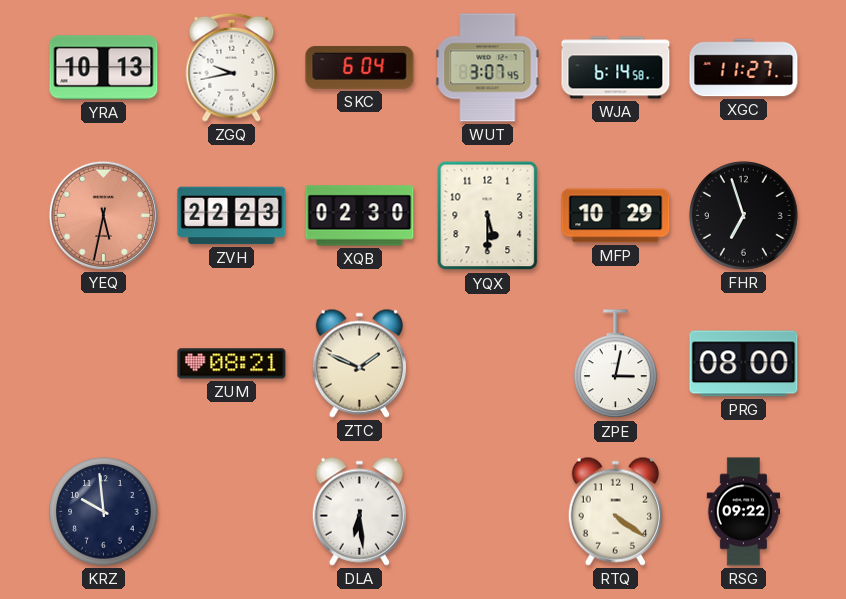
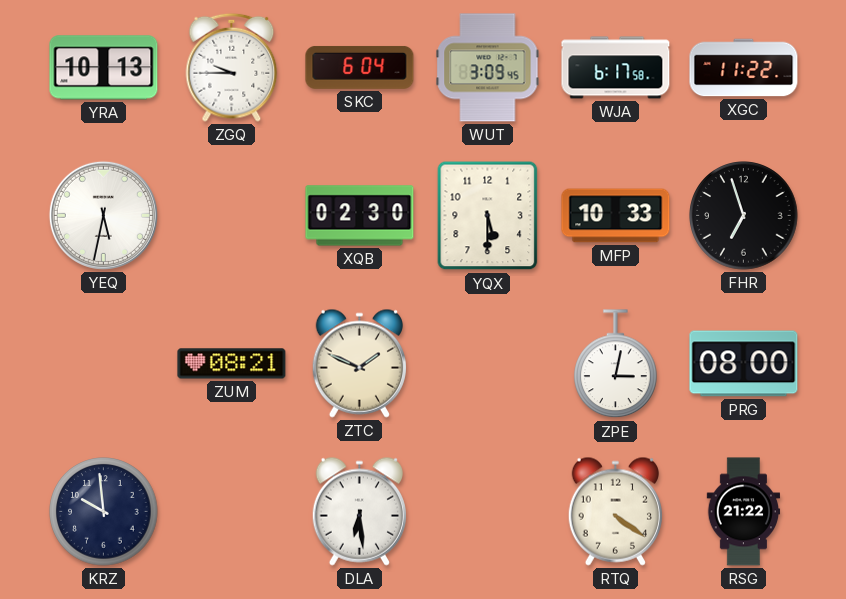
ZGQ: 9:43 -> 9:45
WUT: 3:07 -> 3:09
WJA: 6:14 -> 6:17
XGC: 11:27 -> 11:22
YEQ dial: salmon -> white
ZVH: 22:23 -> none
MFP: 10:29 -> 10:33
RSG: 09:22 -> 21:22
